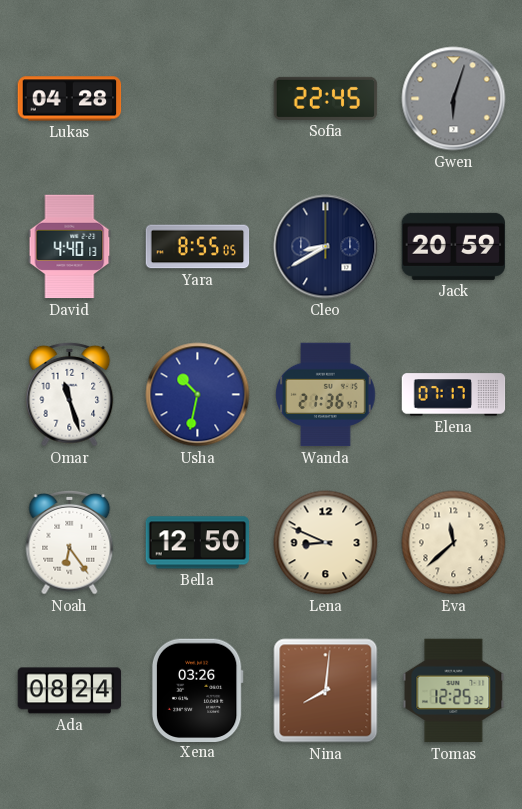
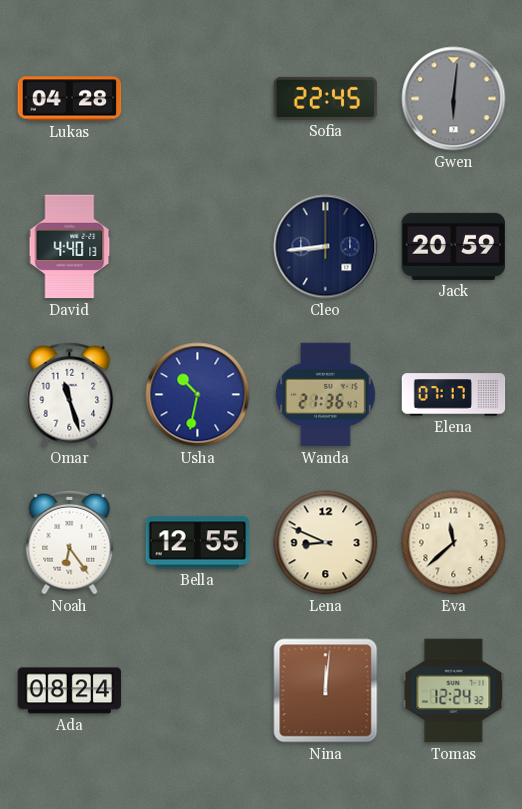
Gwen: 6:03 -> 6:01
Yara: 8:55 -> none
Cleo: 8:40 -> 8:44
Bella: 12:50 -> 12:55
Xena: 03:26 -> none
Nina: 8:01 -> 12:01
Tomas: 12:25 -> 12:24
